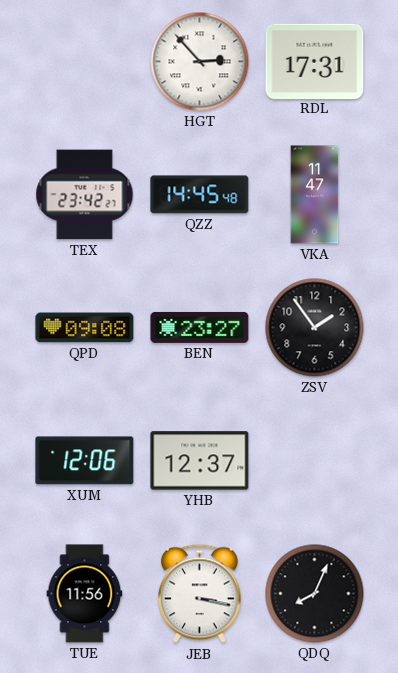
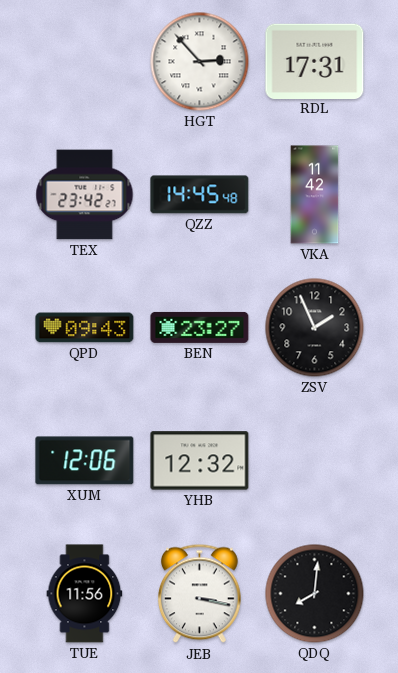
VKA: 11:47 -> 11:42
QPD: 09:08 -> 09:43
ZSV: 1:54 -> 1:56
YHB: 12:37 -> 12:32
QDQ: 8:04 -> 8:01
